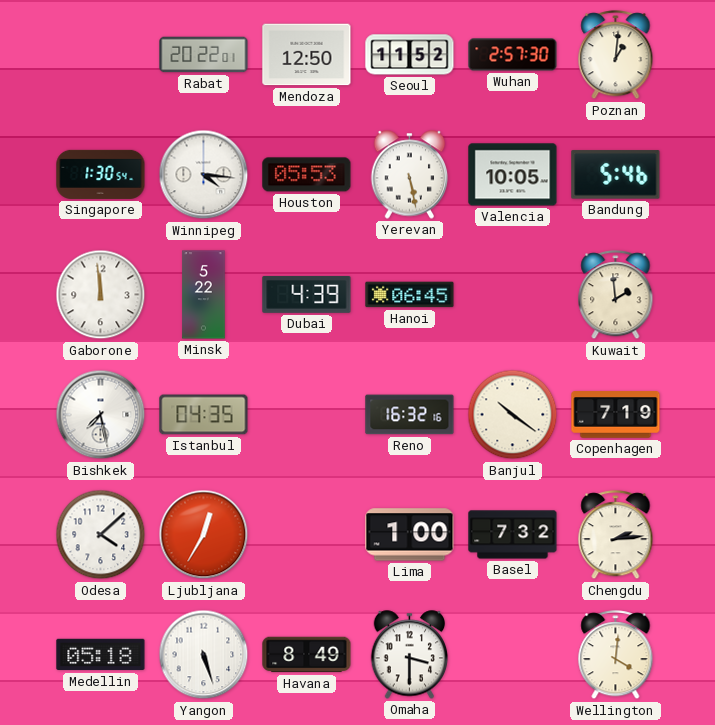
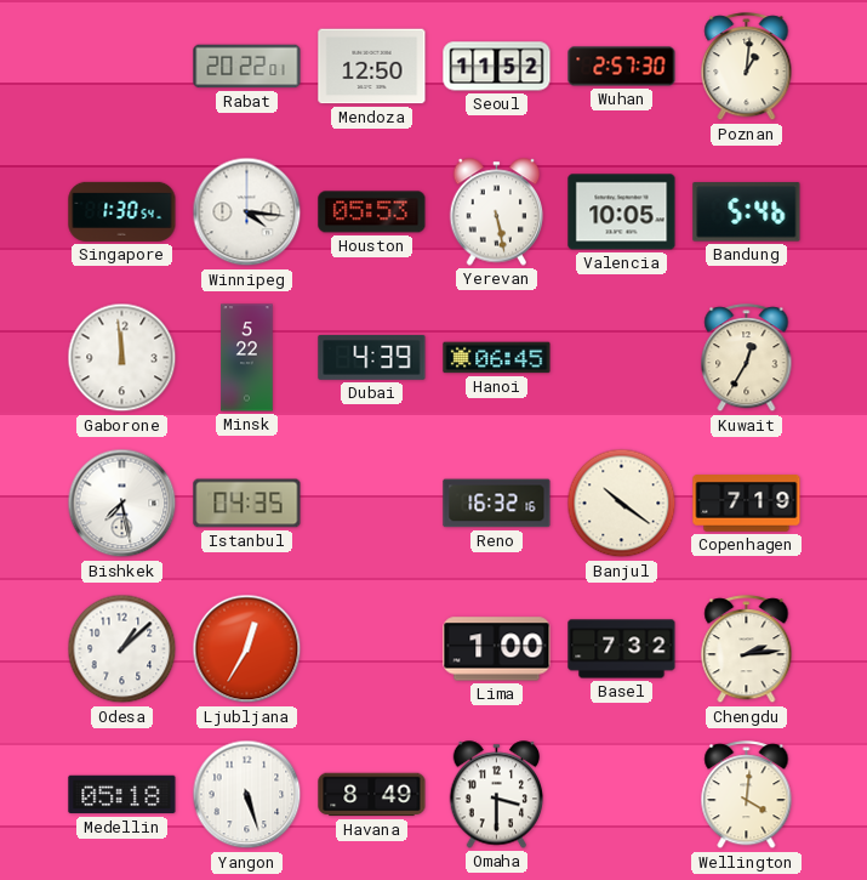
Kuwait: 1:59 -> 12:35
Odesa: 4:08 -> 1:08
